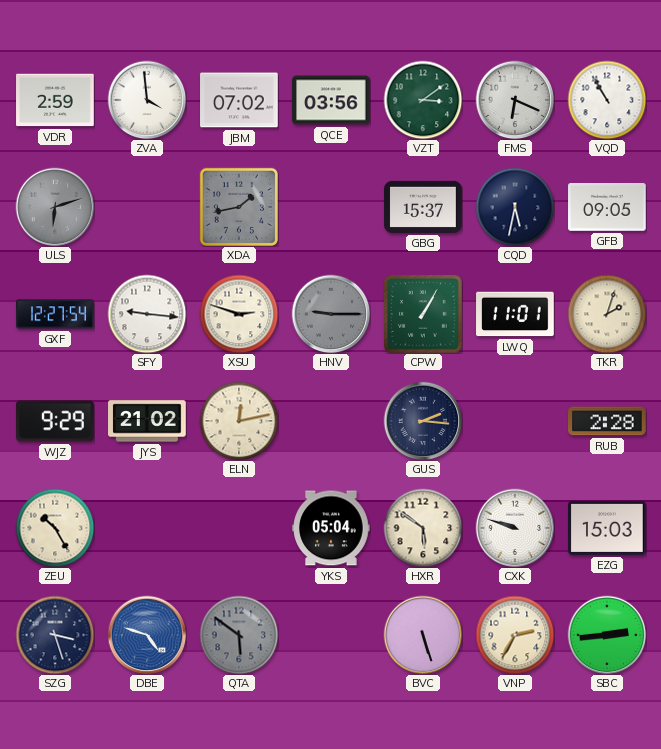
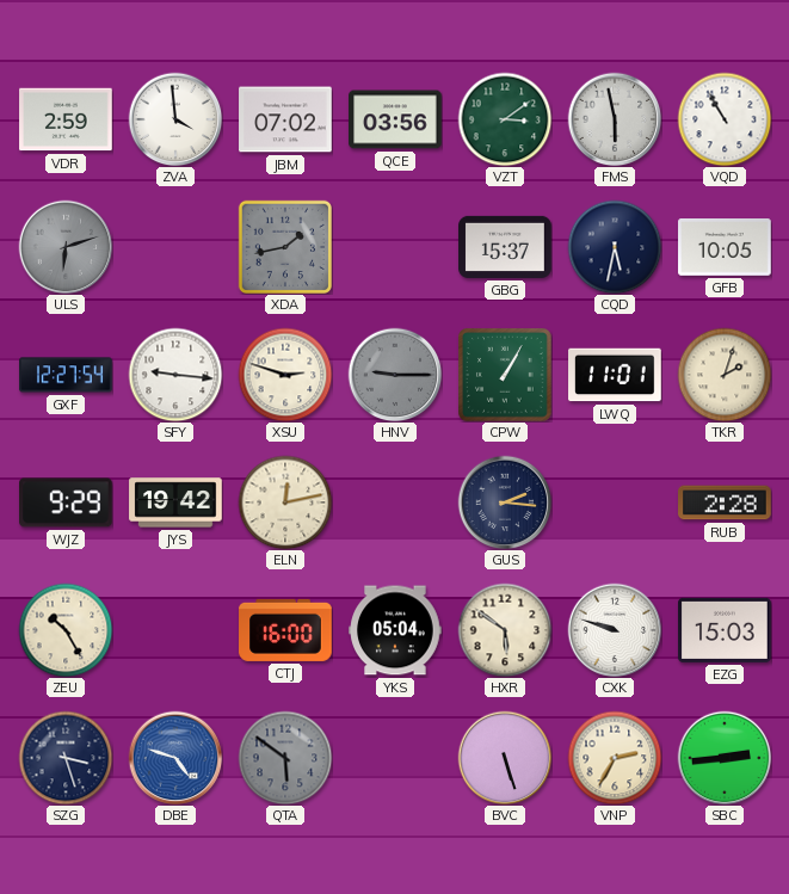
FMS: 6:19 -> 5:58
GFB: 09:05 -> 10:05
JYS: 21:02 -> 19:42
CTJ: none -> 16:00
